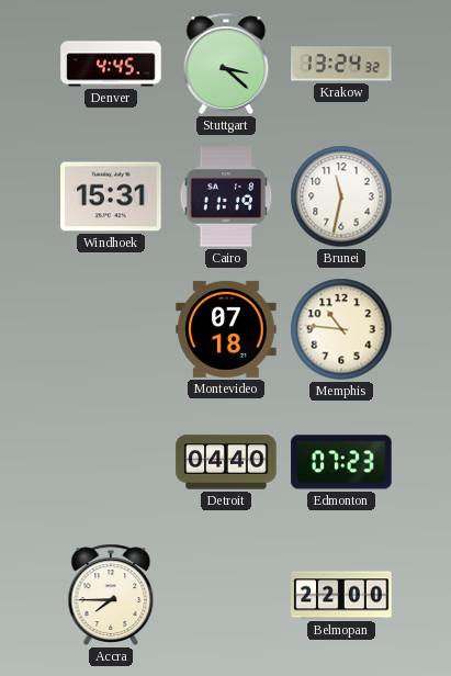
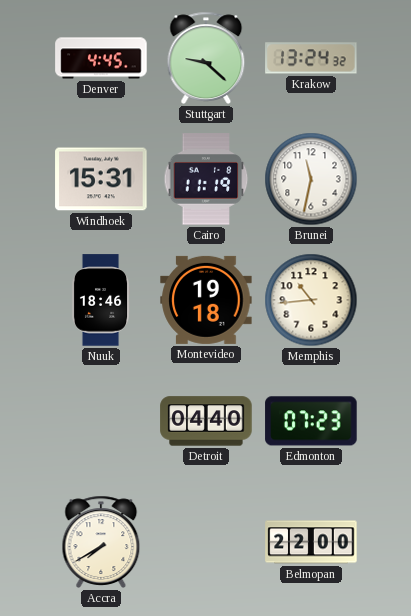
Stuttgart: 3:22 -> 9:22
Nuuk: none -> 18:46
Montevideo: 07:18 -> 19:18
Memphis: 10:46 -> 10:44
Accra: 7:45 -> 7:40
